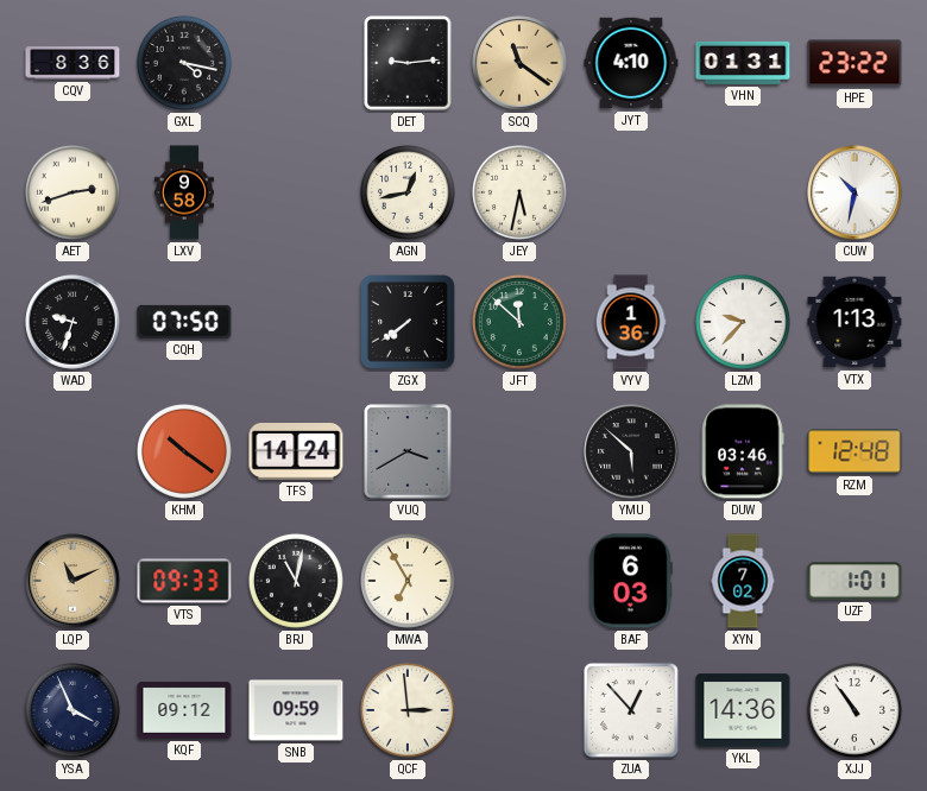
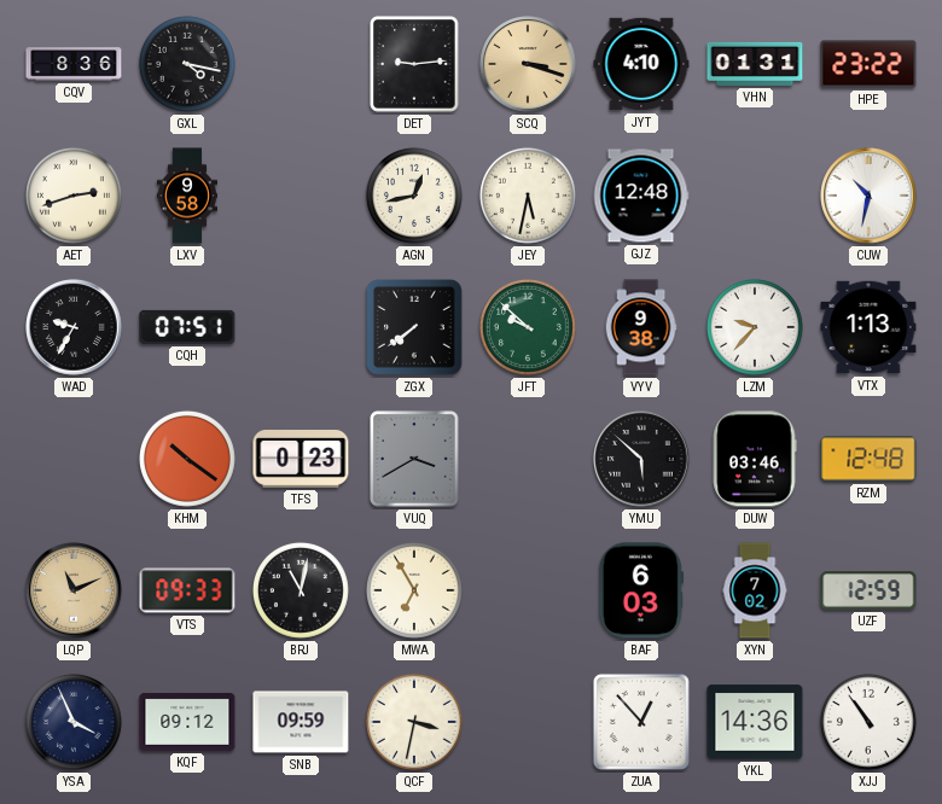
SCQ: 11:21 -> 3:18
GJZ: none -> 12:48
WAD: 9:33 -> 9:35
CQH: 07:50 -> 07:51
JFT: 11:52 -> 9:52
VYV: 1:36 -> 9:38
TFS: 14:24 -> 0:23
UZF: 1:01 -> 12:59
QCF: 2:59 -> 3:32
